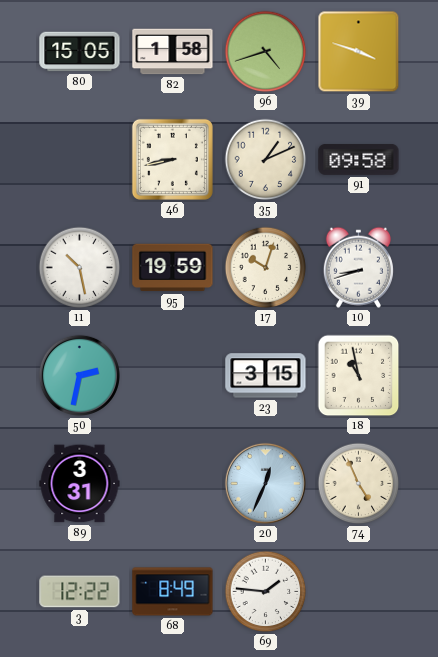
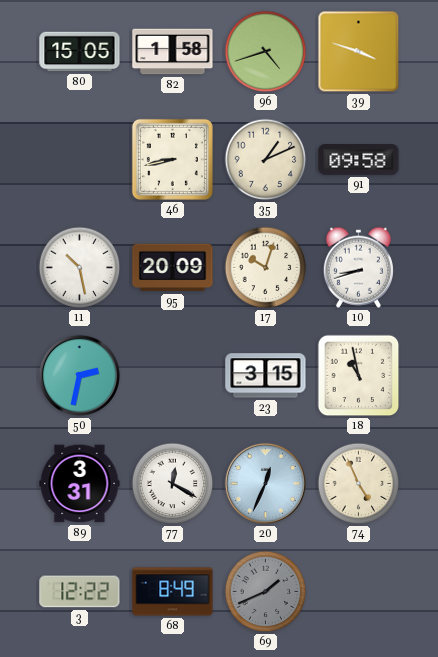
95: 19:59 -> 20:09
77: none -> 12:20
69: 1:46 -> 1:41
69 dial: white -> grey
